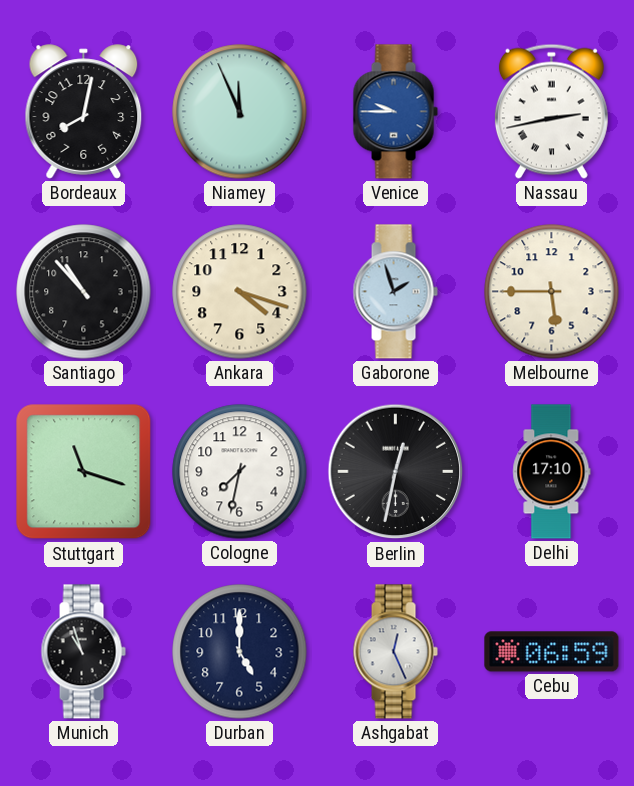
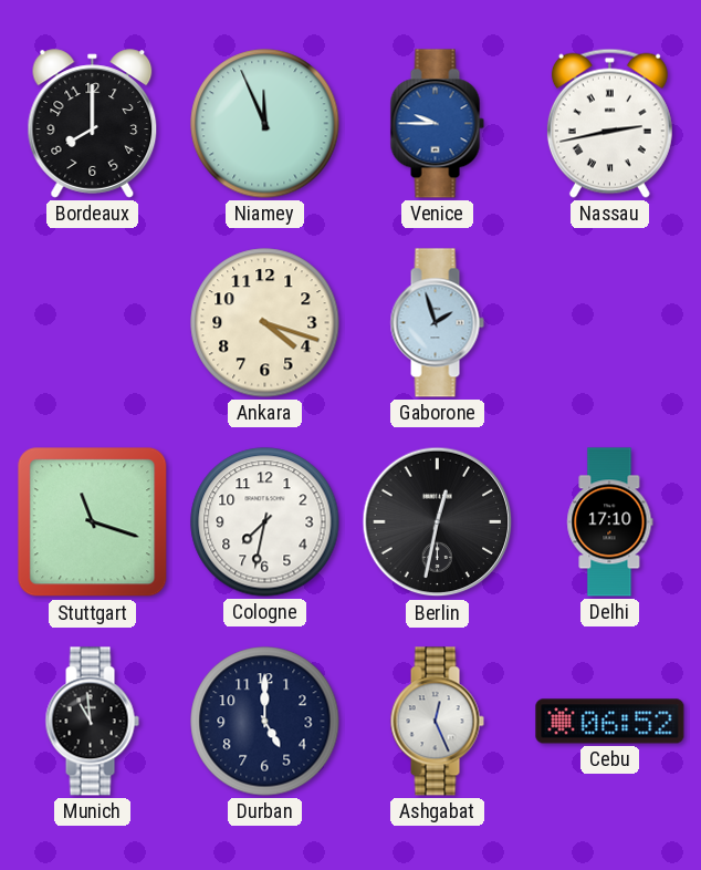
Bordeaux: 8:02 -> 8:00
Santiago: 10:53 -> none
Melbourne: 5:45 -> none
Munich: 10:57 -> 10:59
Cebu: 06:59 -> 06:52
